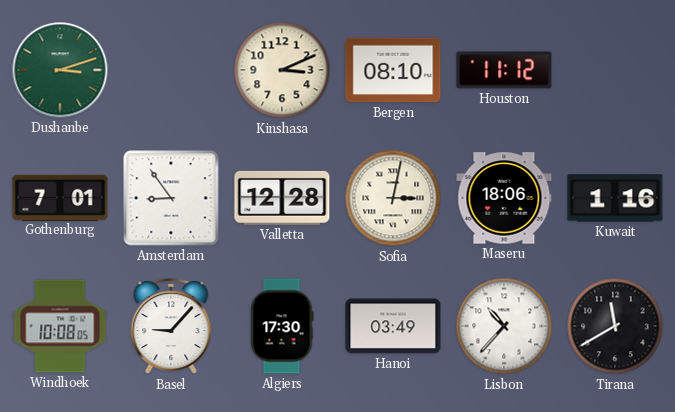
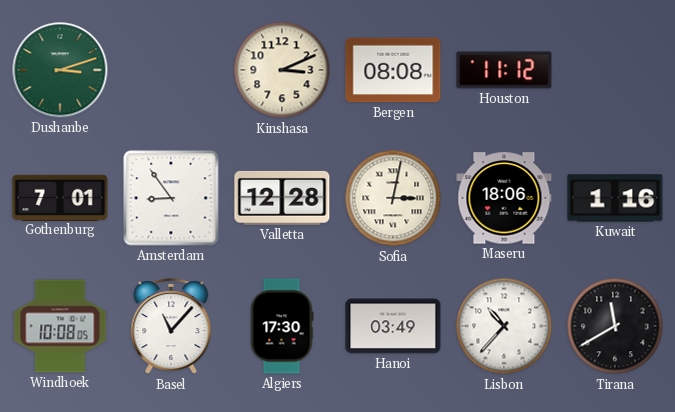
Bergen: 08:10 -> 08:08
Basel: 9:07 -> 11:07
